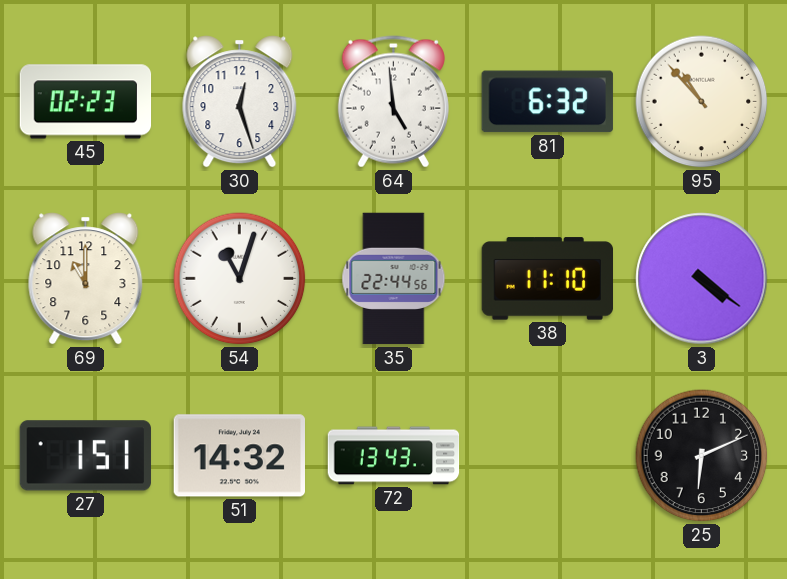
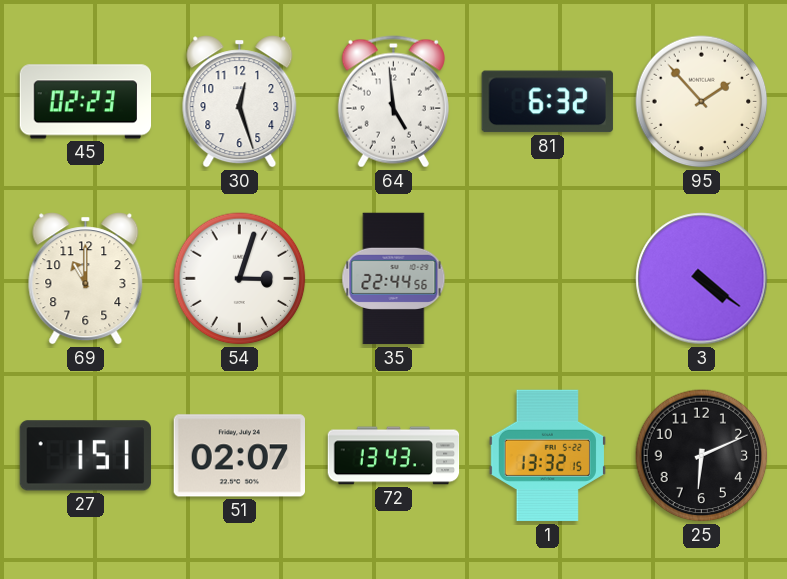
95: 10:53 -> 1:53
54: 11:03 -> 3:03
38: 11:10 -> none
51: 14:32 -> 02:07
1: none -> 13:32
